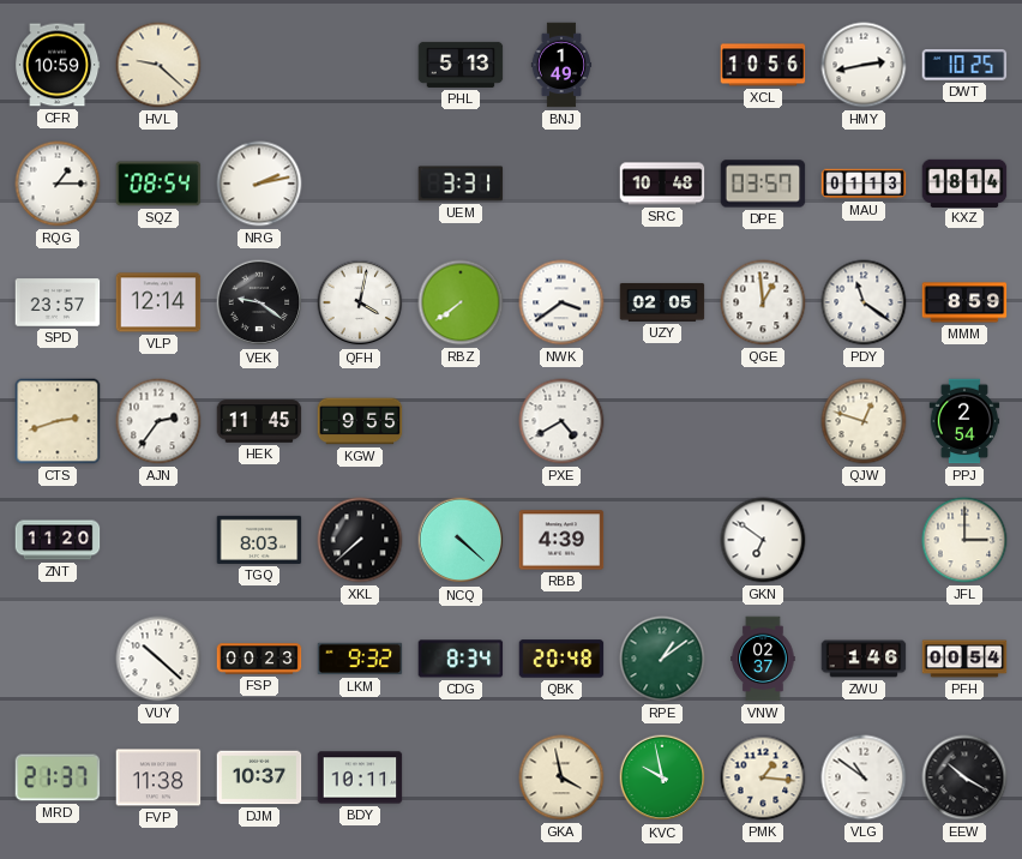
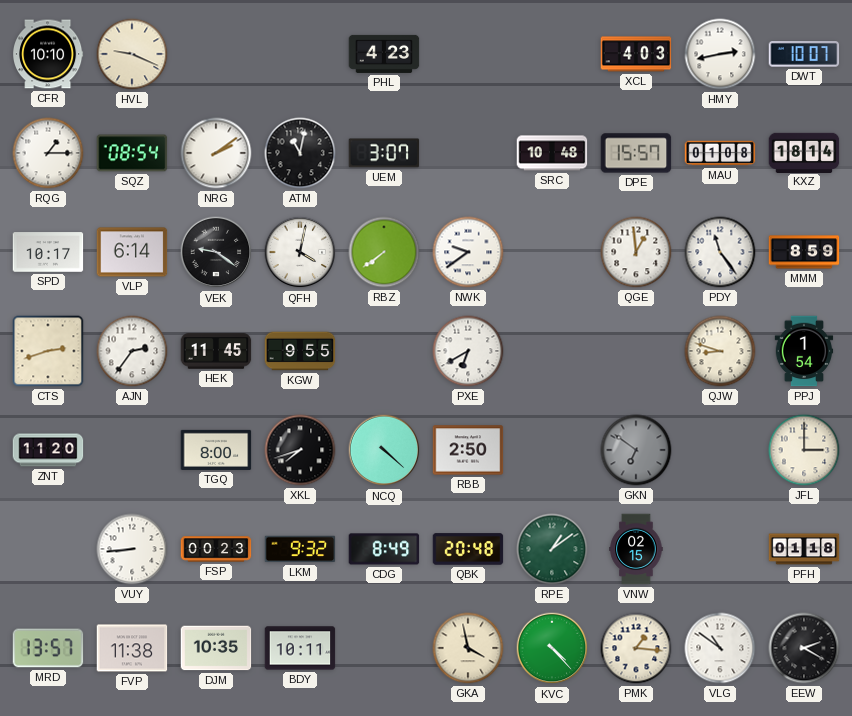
CFR: 10:59 -> 10:10
HVL: 9:22 -> 9:19
PHL: 5:13 -> 4:23
BNJ: 1:49 -> none
XCL: 10:56 -> 4:03
DWT: 10:25 -> 10:07
NRG: 2:13 -> 2:09
ATM: none -> 11:02
UEM: 3:31 -> 3:07
DPE: 03:57 -> 15:57
MAU: 01:13 -> 01:08
SPD: 23:57 -> 10:17
VLP: 12:14 -> 6:14
NWK: 3:39 -> 9:39
UZY: 02:05 -> none
PDY: 11:21 -> 11:24
PXE: 4:40 -> 6:40
QJW: 12:48 -> 8:48
PPJ: 2:54 -> 1:54
TGQ: 8:03 -> 8:00
XKL: 7:38 -> 7:42
RBB: 4:39 -> 2:50
GKN dial: white -> grey
VUY: 10:22 -> 8:44
CDG: 8:34 -> 8:49
VNW: 02:37 -> 02:15
ZWU: 1:46 -> none
PFH: 00:54 -> 01:18
MRD: 21:37 -> 13:57
DJM: 10:37 -> 10:35
KVC: 9:58 -> 4:23
EEW: 10:20 -> 2:20
